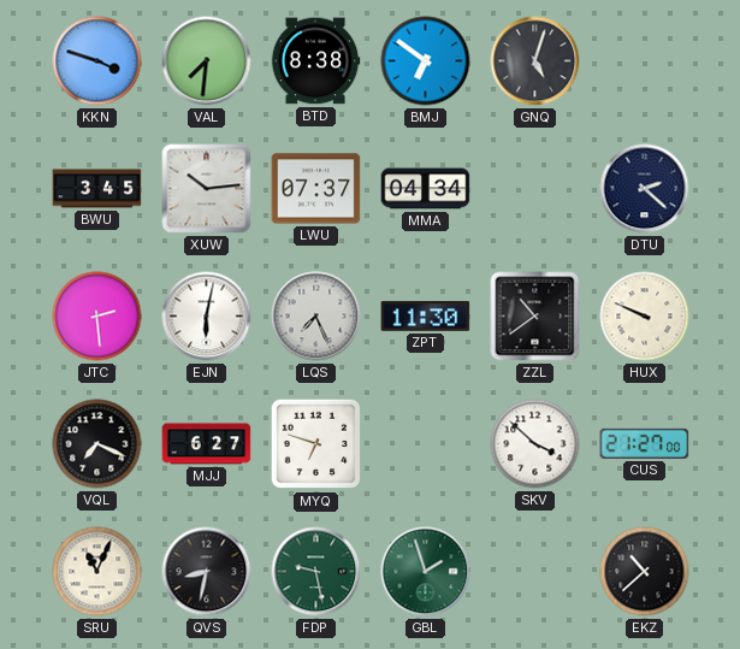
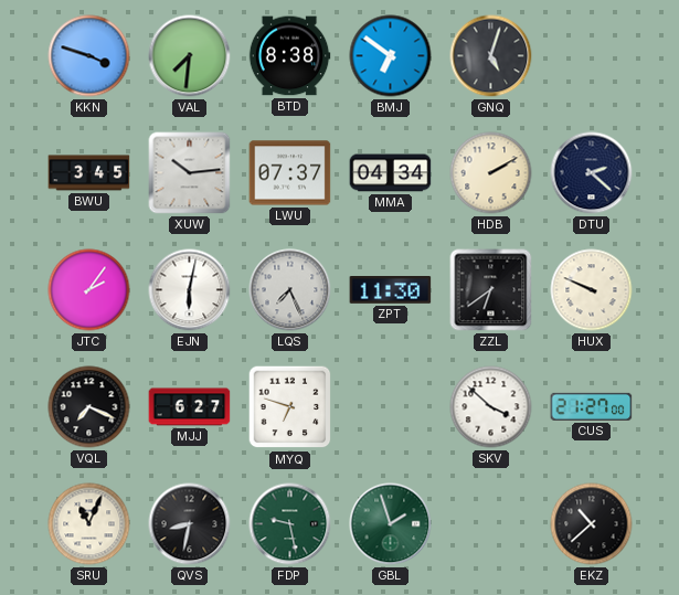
HDB: none -> 2:10
JTC: 2:29 -> 2:06
ZZL: 10:39 -> 6:39
